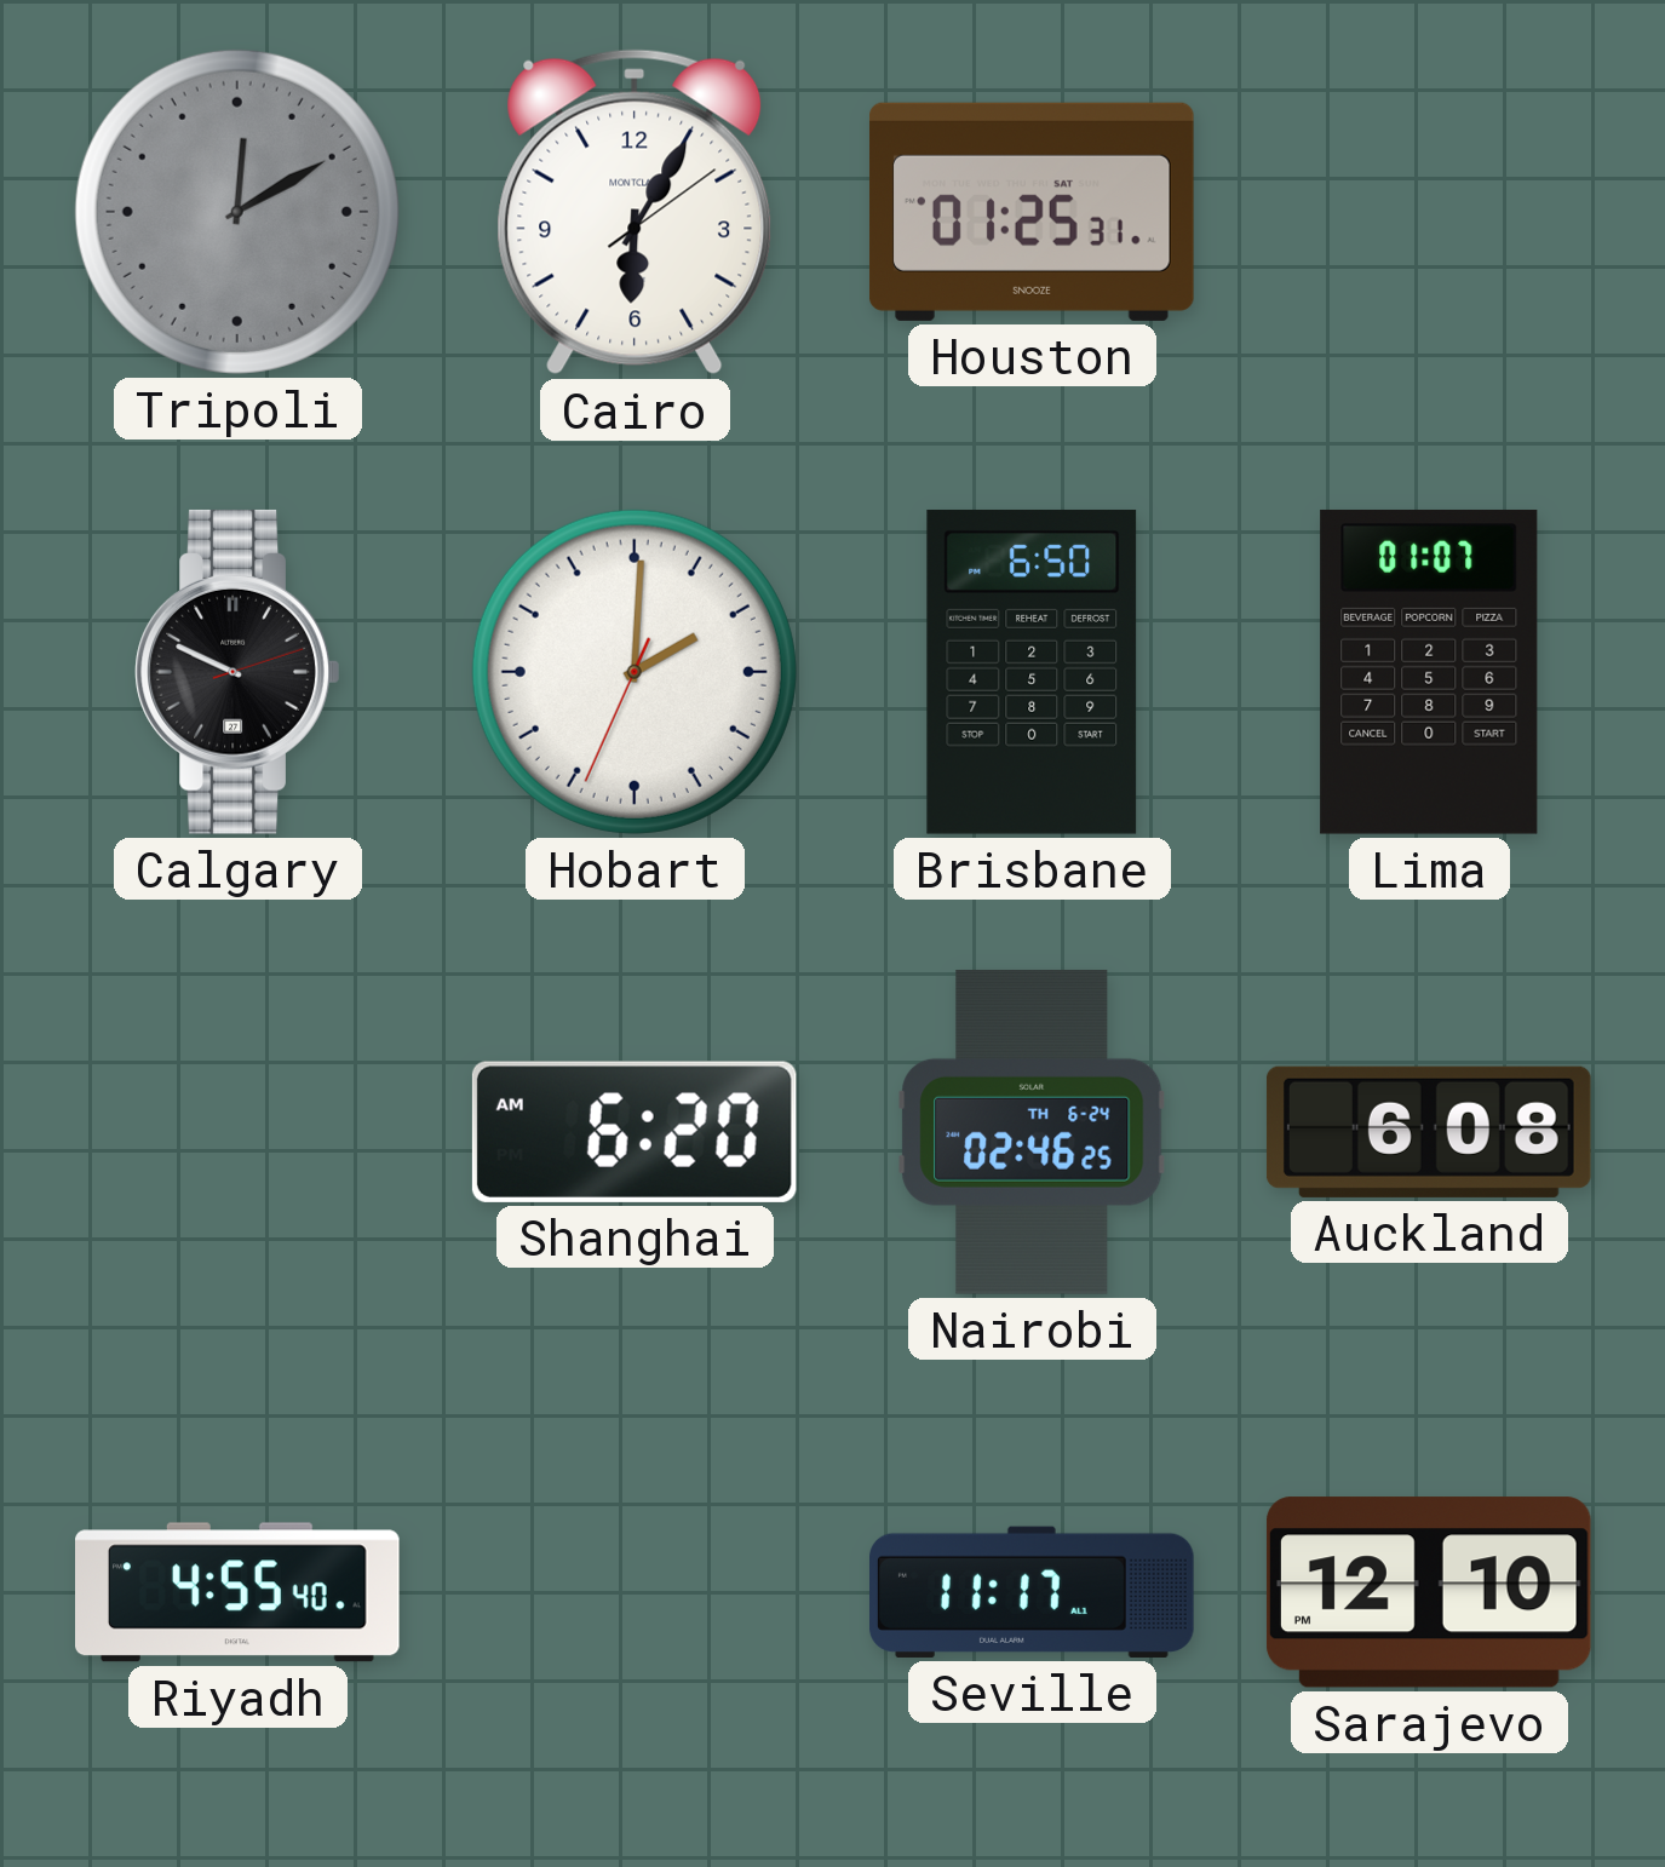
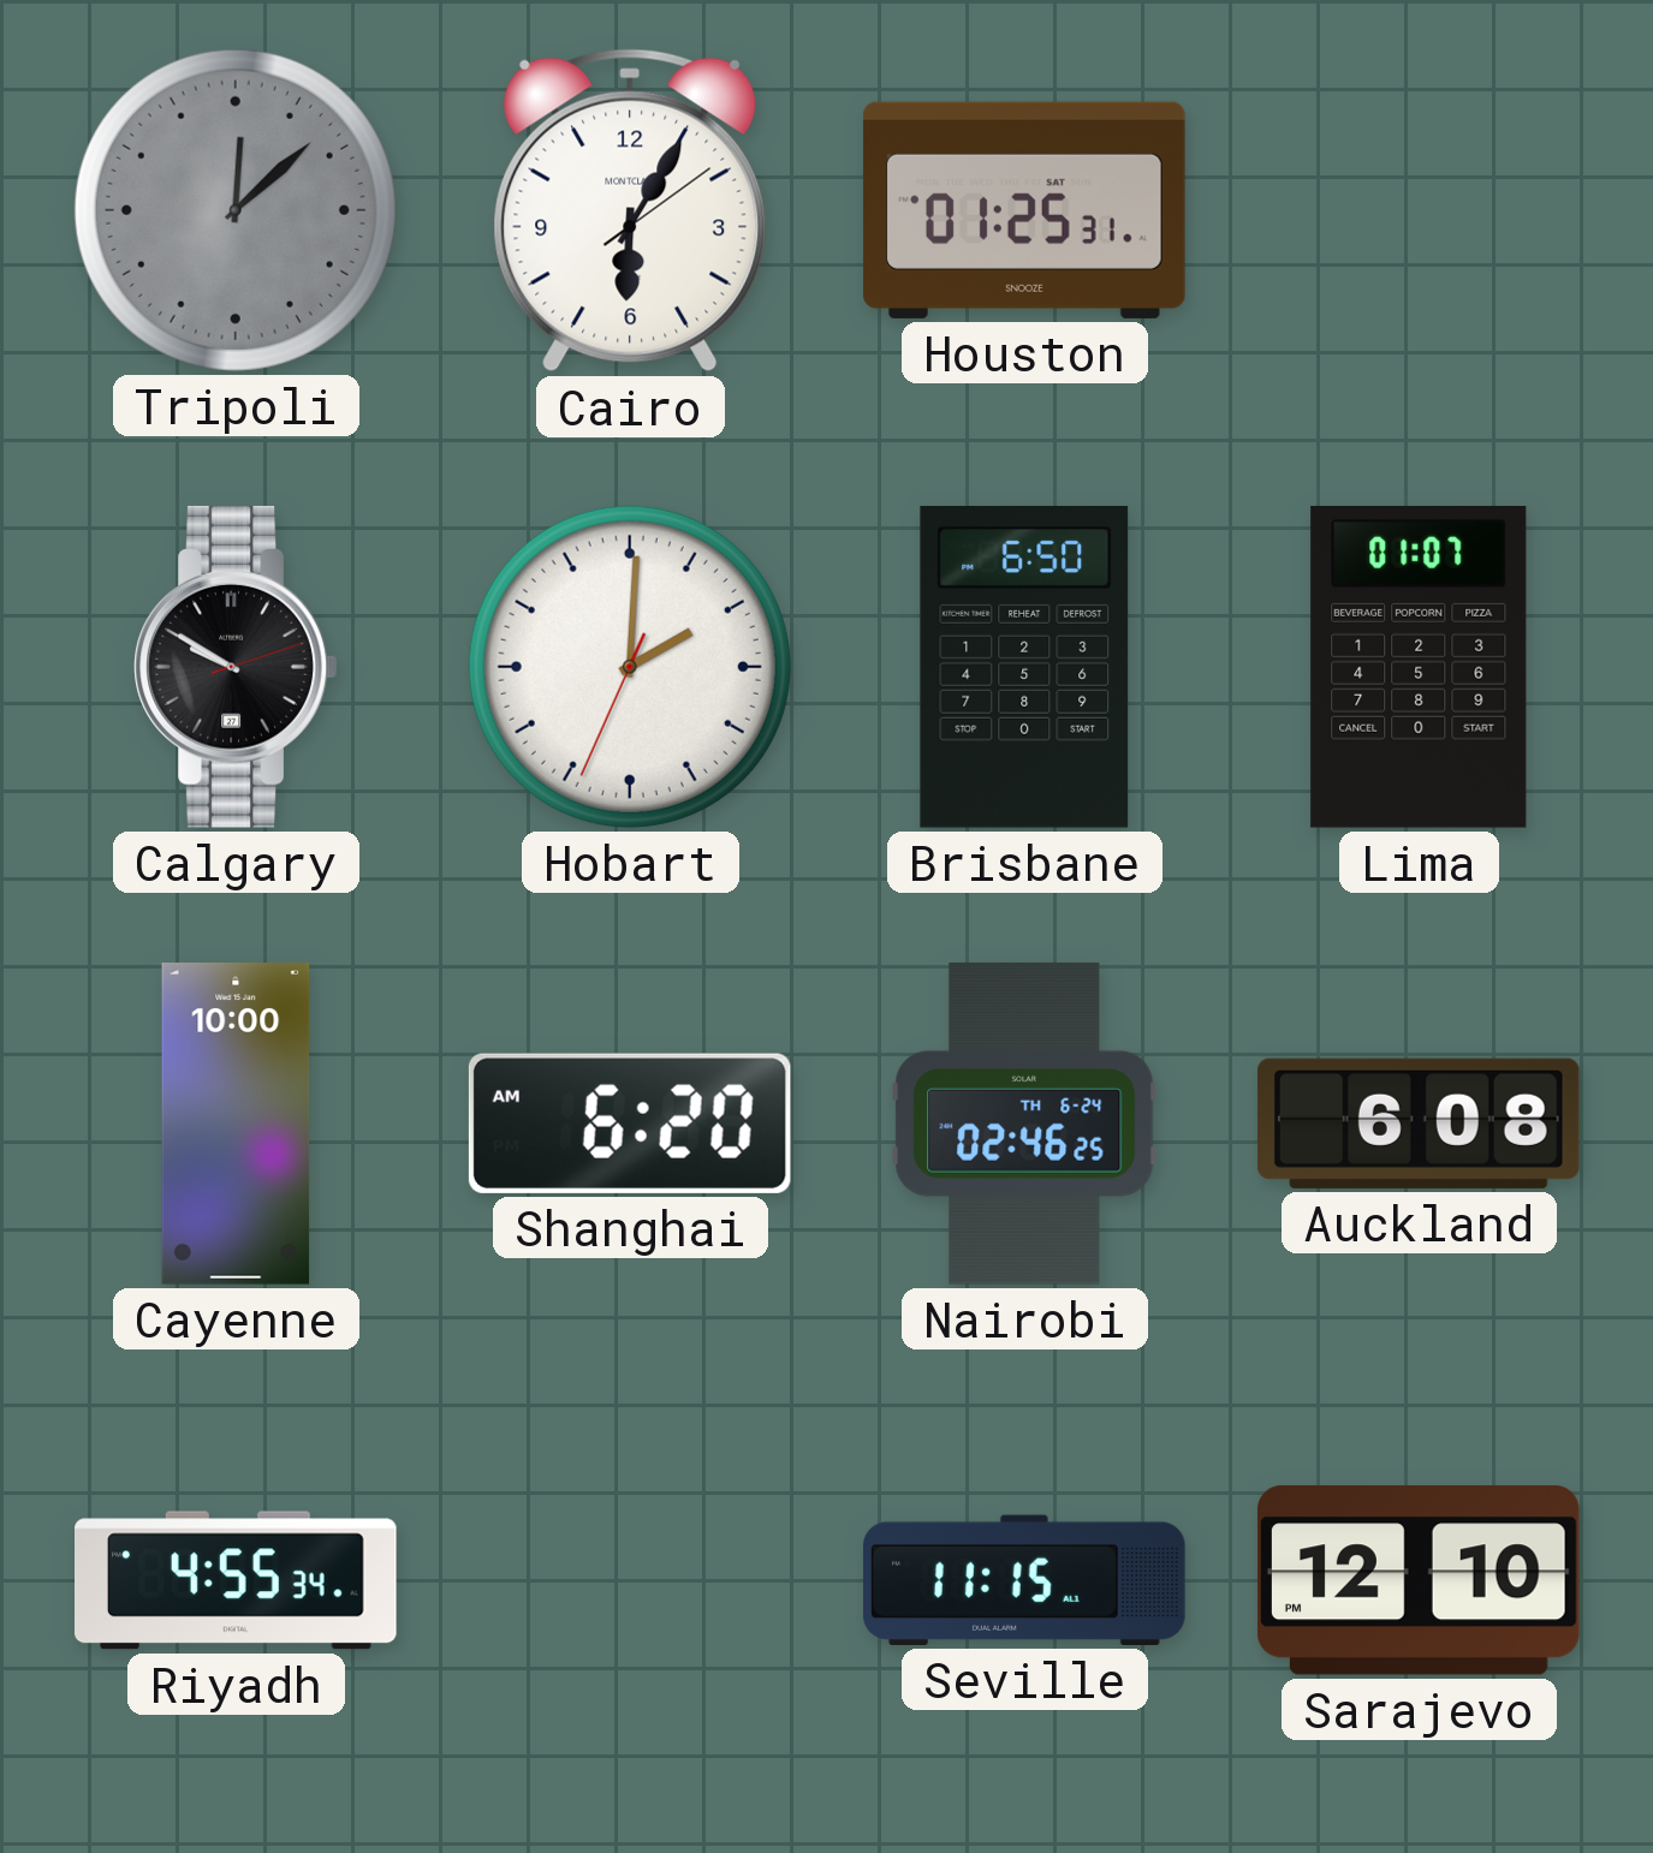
Tripoli: 12:10 -> 12:08
Calgary: 9:49 -> 9:50
Cayenne: none -> 10:00
Riyadh: 4:55:40 -> 4:55:34
Seville: 11:17 -> 11:15
